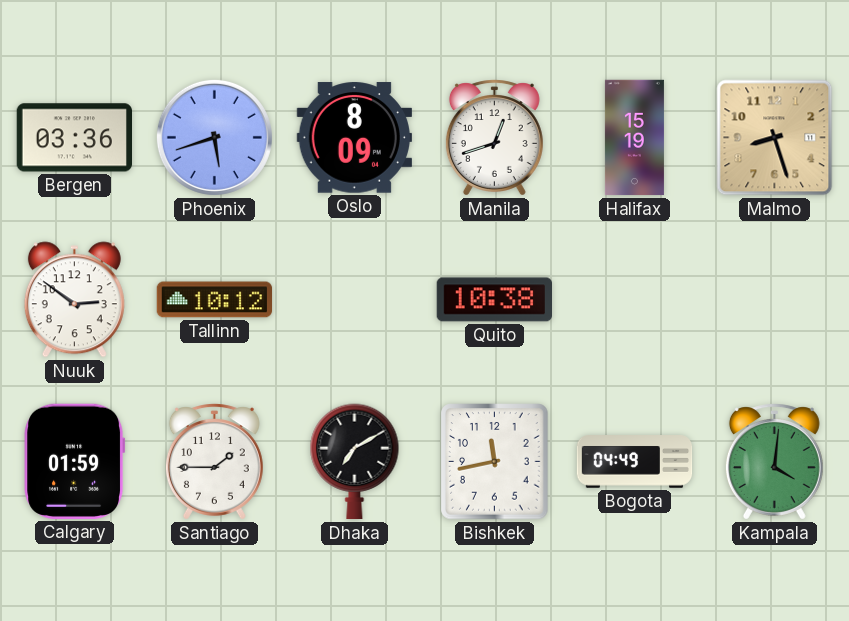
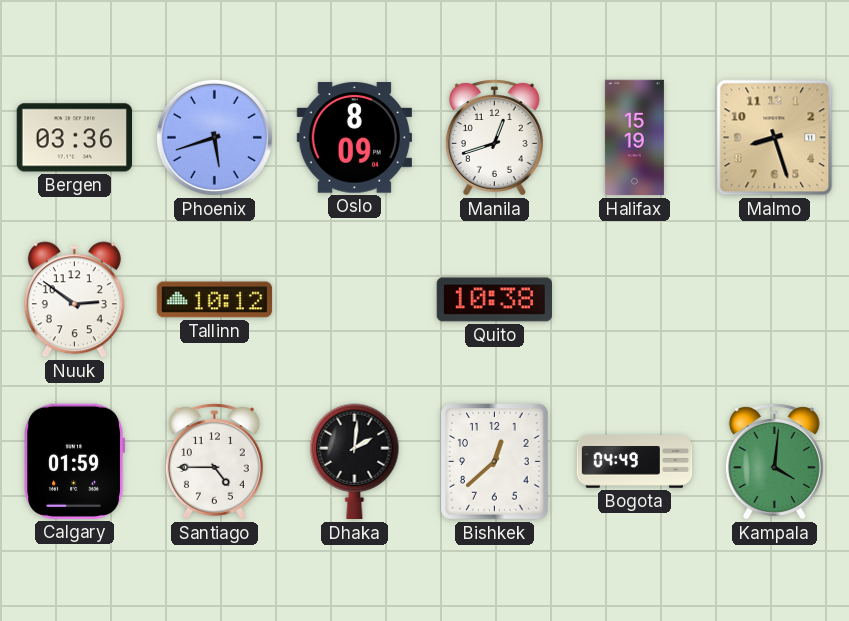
Santiago: 1:45 -> 4:45
Dhaka: 7:10 -> 2:01
Bishkek: 11:43 -> 12:38
